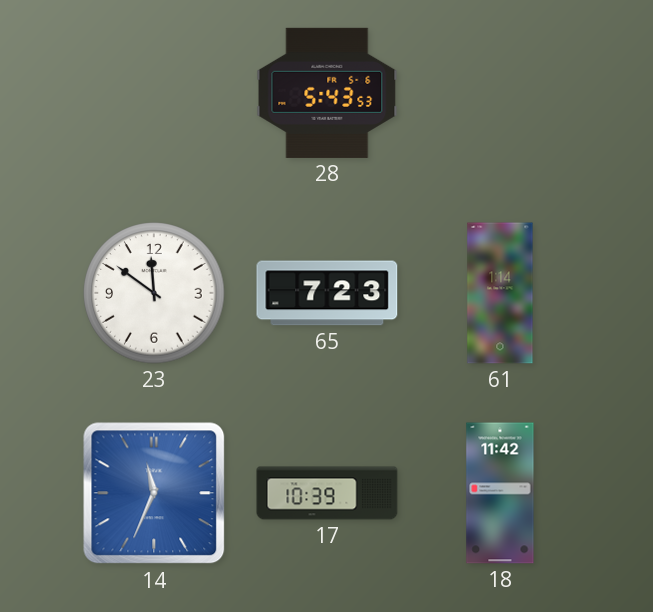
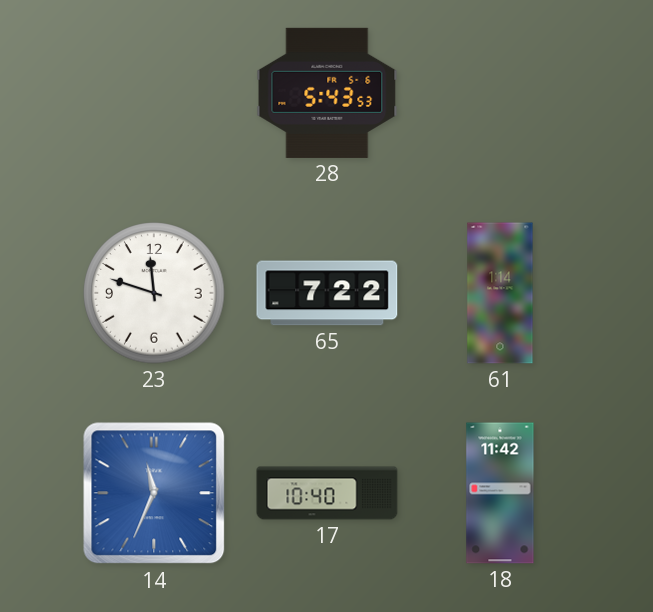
23: 11:51 -> 11:48
65: 7:23 -> 7:22
17: 10:39 -> 10:40
